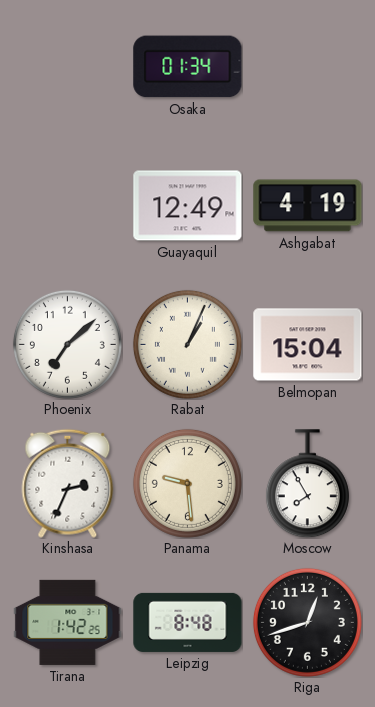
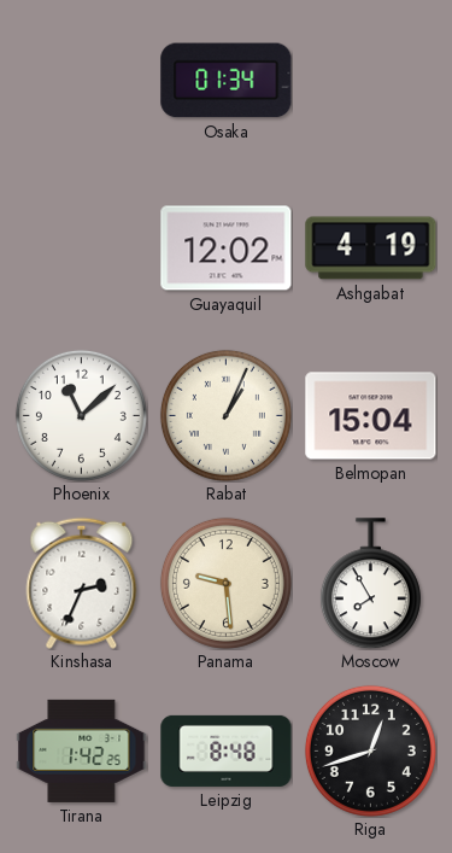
Guayaquil: 12:49 -> 12:02
Phoenix: 7:08 -> 11:08
